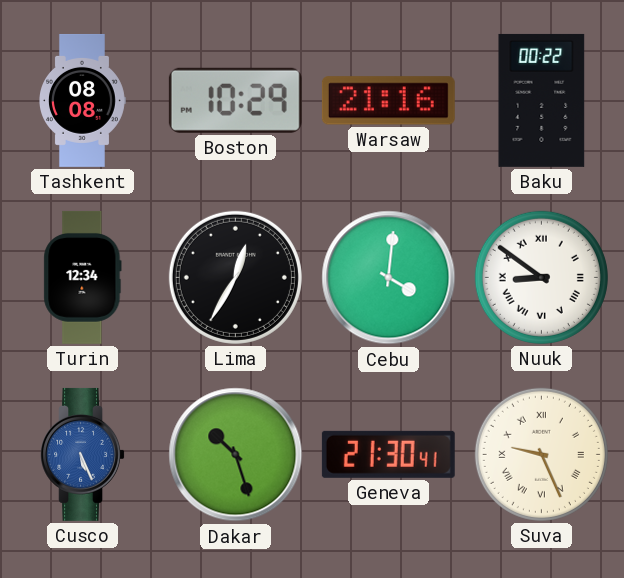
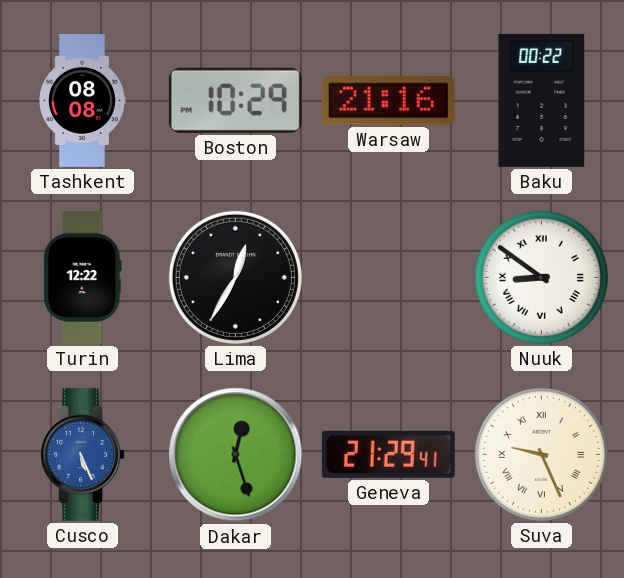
Turin: 12:34 -> 12:22
Cebu: 4:01 -> none
Dakar: 10:27 -> 12:27
Geneva: 21:30 -> 21:29
